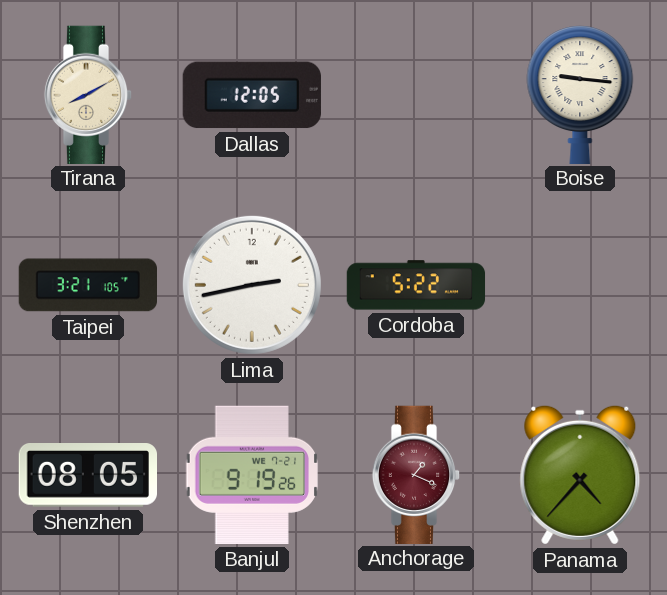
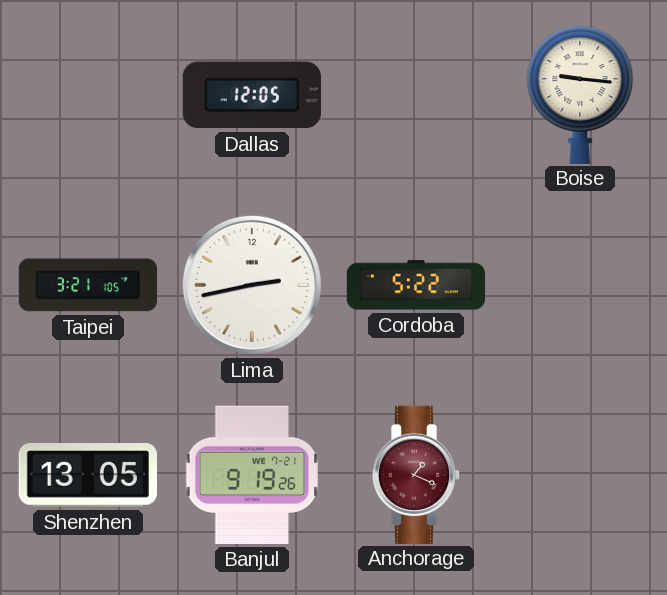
Tirana: 8:10 -> none
Shenzhen: 08:05 -> 13:05
Panama: 4:37 -> none
